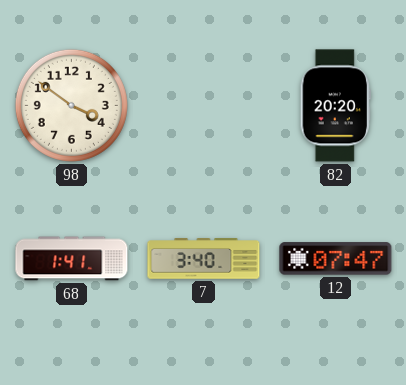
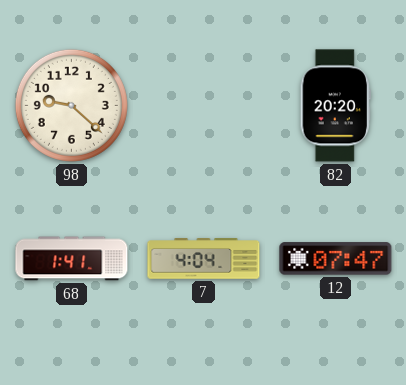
98: 3:51 -> 9:22
7: 3:40 -> 4:04
